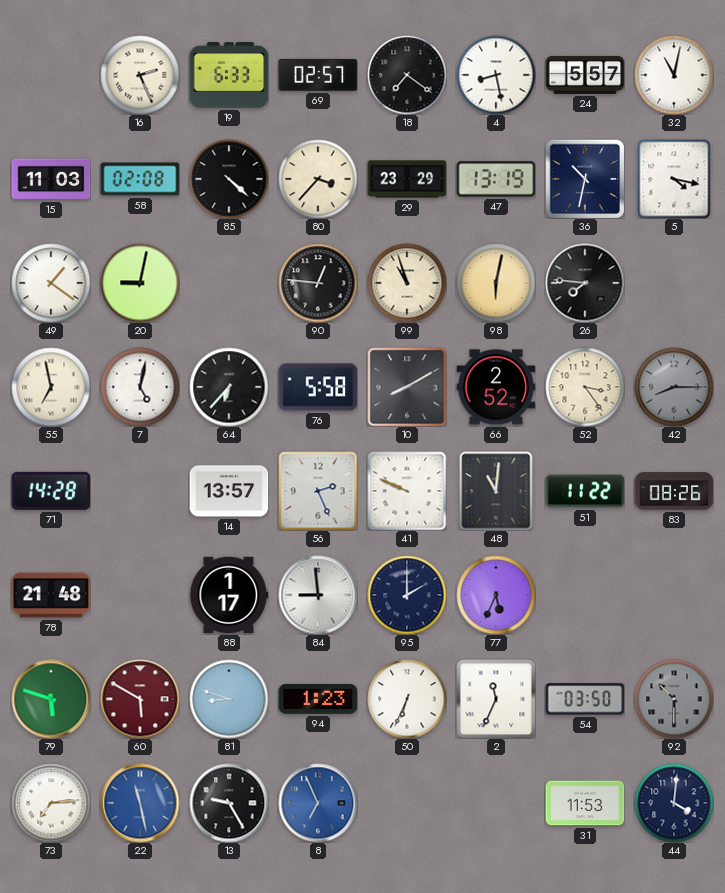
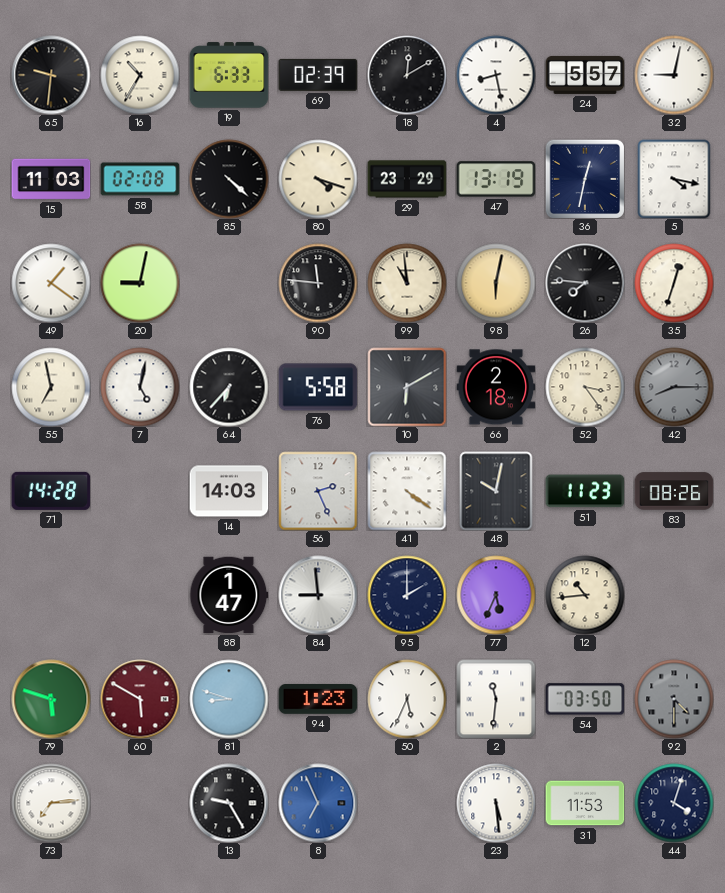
65: none -> 9:31
16: 2:26 -> 10:35
69: 02:57 -> 02:39
18: 7:21 -> 12:10
32: 11:02 -> 9:02
80: 3:37 -> 4:18
36: 10:32 -> 12:32
90: 12:46 -> 11:46
99: 10:57 -> 10:59
35: none -> 12:33
10: 8:10 -> 6:10
66: 2:52 -> 2:18
14: 13:57 -> 14:03
41: 9:49 -> 4:21
48: 11:01 -> 10:02
51: 11:22 -> 11:23
78: 21:48 -> none
88: 1:17 -> 1:47
12: none -> 10:44
50: 6:34 -> 5:34
2: 11:34 -> 11:31
92: 10:30 -> 4:30
22: 11:28 -> none
23: none -> 5:29
44: 4:01 -> 4:03
